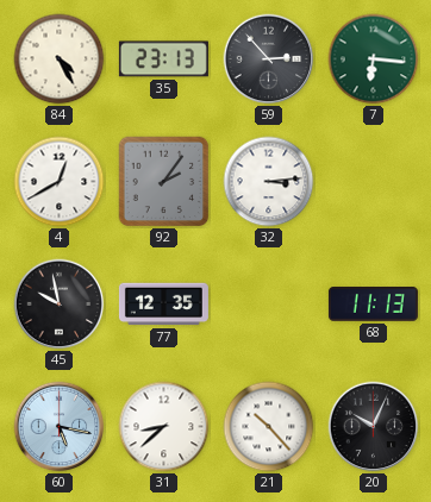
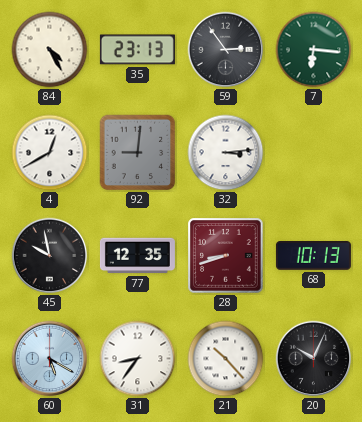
59: 2:53 -> 2:54
92: 2:06 -> 9:01
28: none -> 8:42
68: 11:13 -> 10:13
60: 5:17 -> 5:20
31: 8:38 -> 8:36
